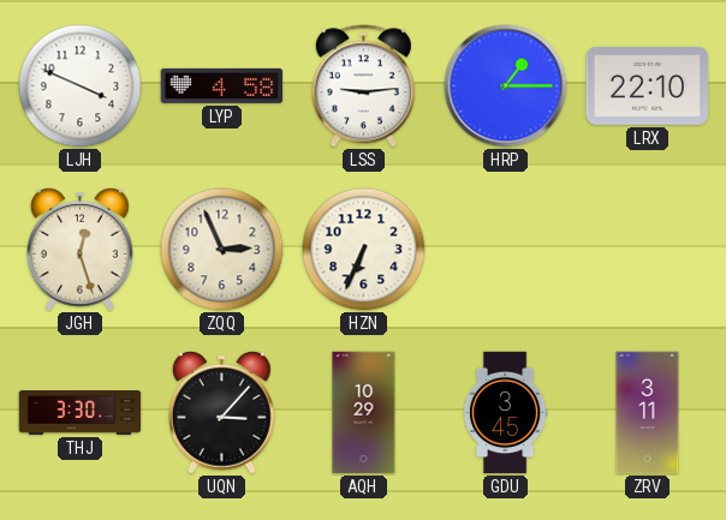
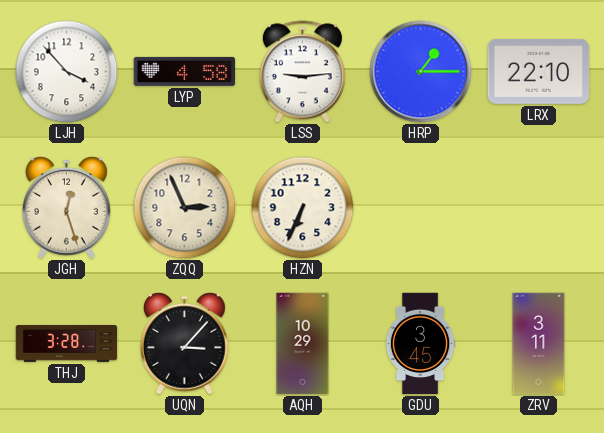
LJH: 3:49 -> 3:53
THJ: 3:30 -> 3:28
